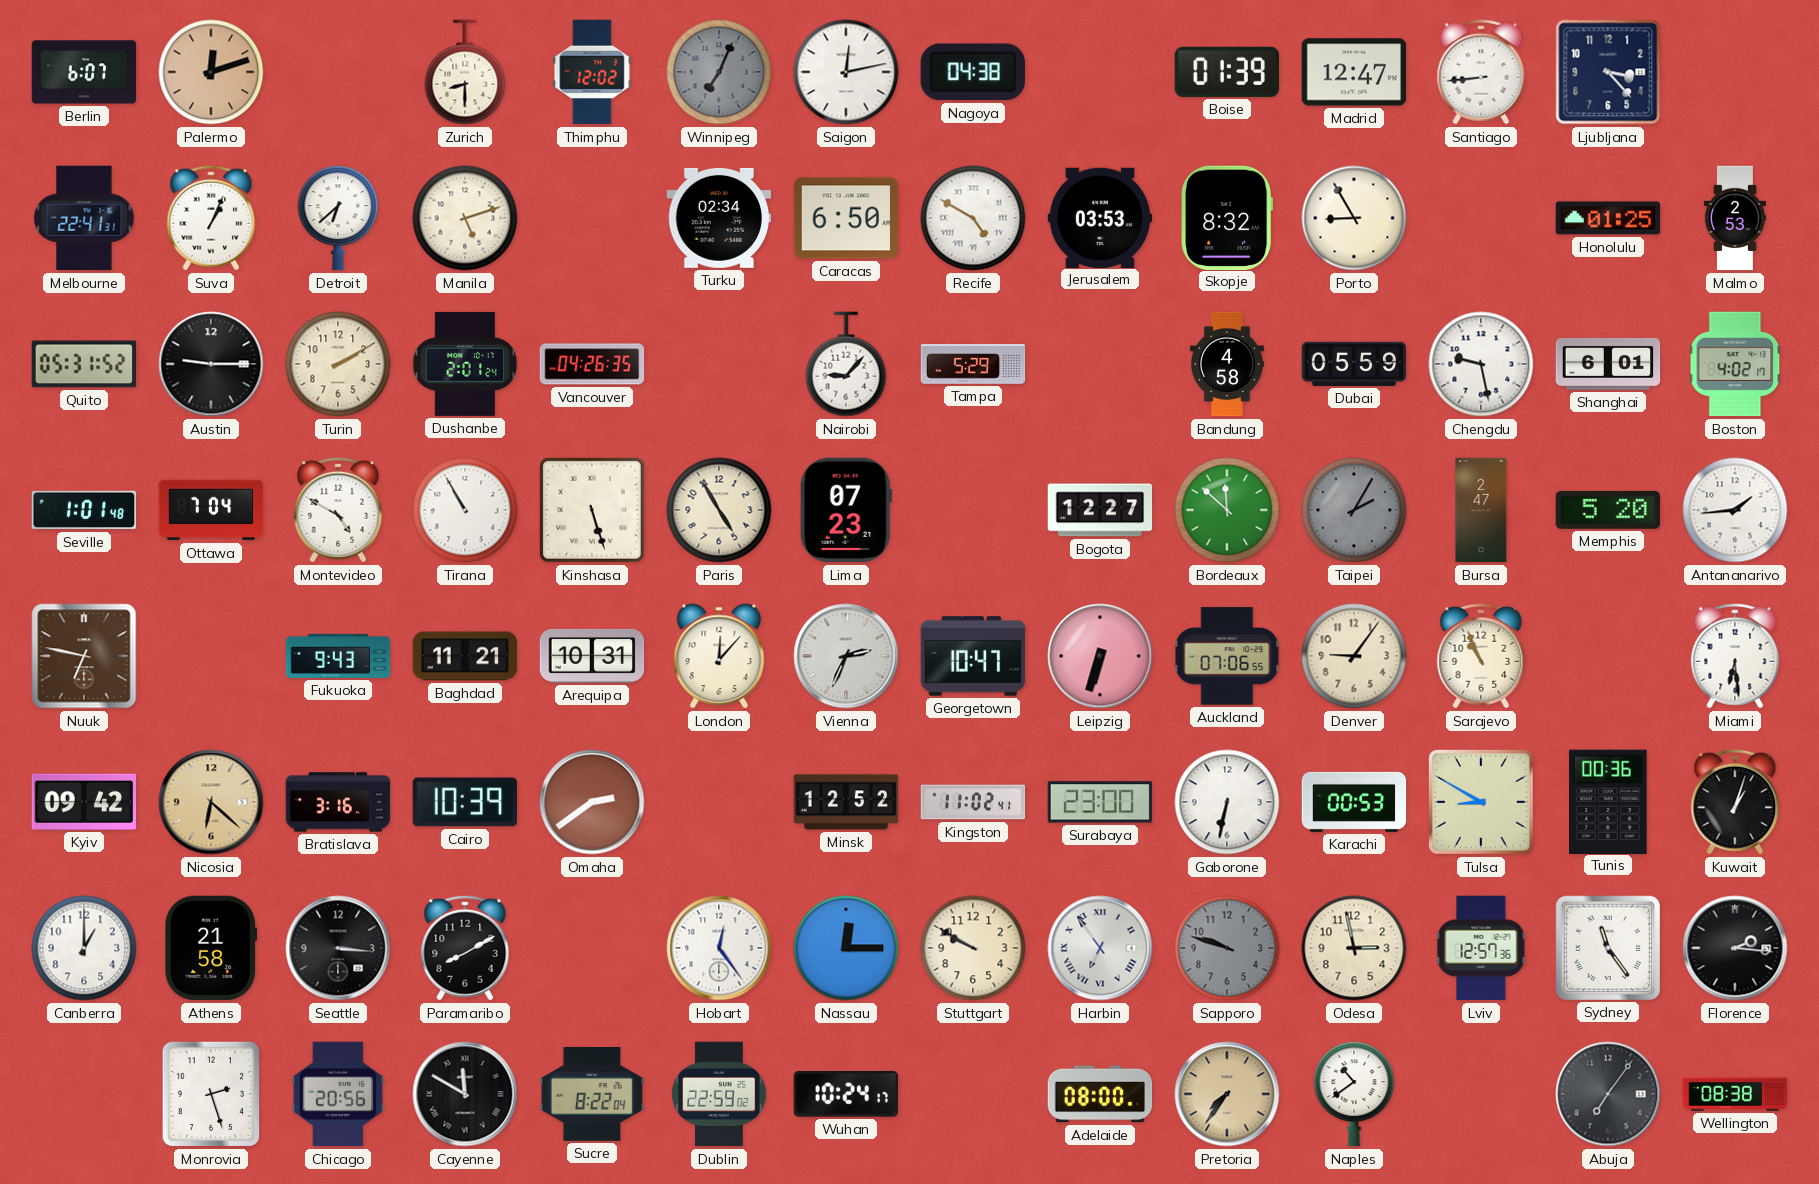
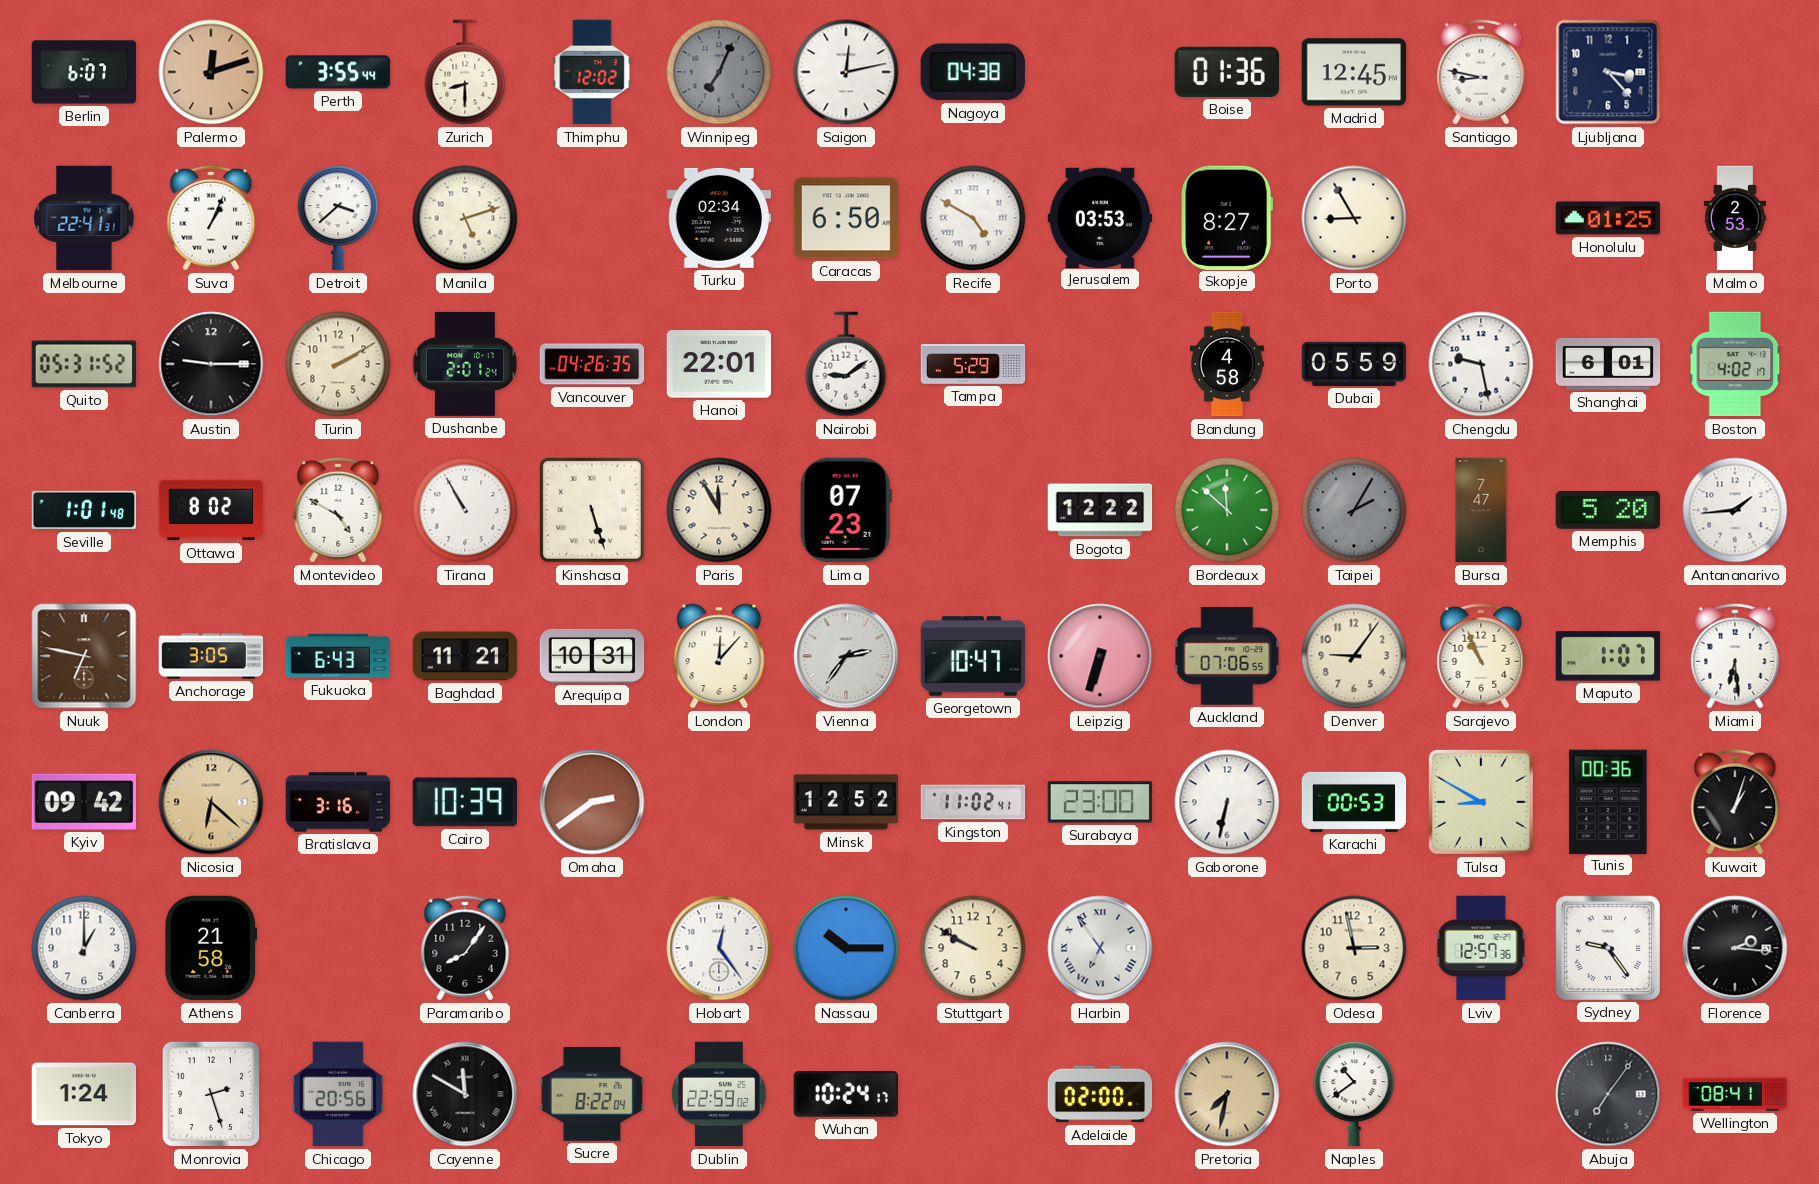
Perth: none -> 3:55
Boise: 01:39 -> 01:36
Madrid: 12:47 -> 12:45
Santiago: 8:44 -> 8:47
Detroit: 6:38 -> 3:38
Skopje: 8:32 -> 8:27
Hanoi: none -> 22:01
Nairobi: 9:07 -> 9:09
Ottawa: 7:04 -> 8:02
Paris: 4:55 -> 11:55
Bogota: 12:27 -> 12:22
Bursa: 2:47 -> 7:47
Anchorage: none -> 3:05
Fukuoka: 9:43 -> 6:43
Vienna: 2:34 -> 2:36
Maputo: none -> 1:07
Seattle: 3:16 -> none
Paramaribo: 8:10 -> 8:06
Nassau: 12:15 -> 10:15
Sapporo: 9:48 -> none
Sydney: 11:24 -> 9:24
Tokyo: none -> 1:24
Adelaide: 08:00 -> 02:00
Pretoria: 7:36 -> 7:32
Wellington: 08:38 -> 08:41
